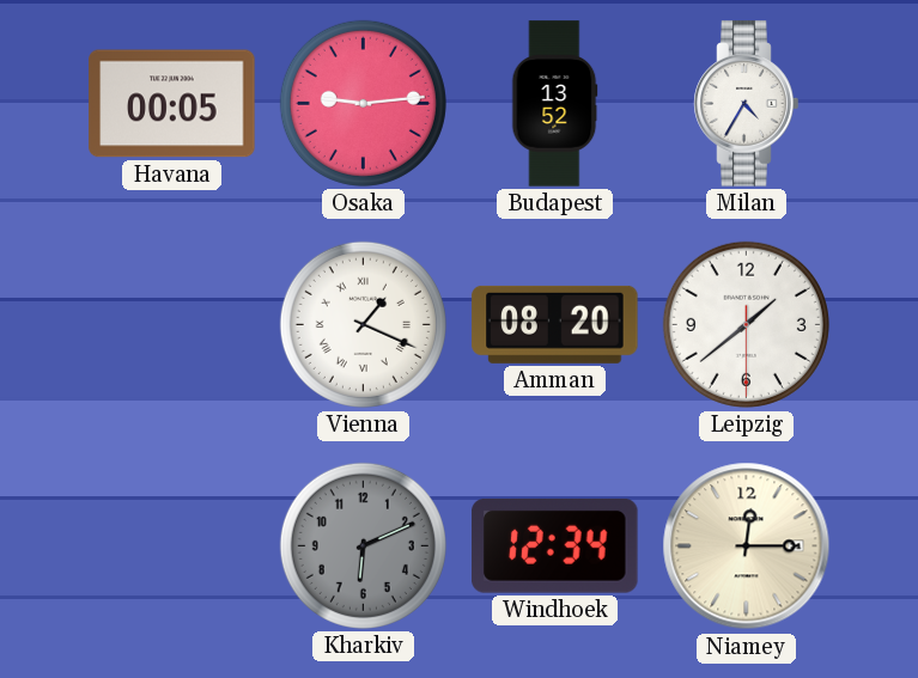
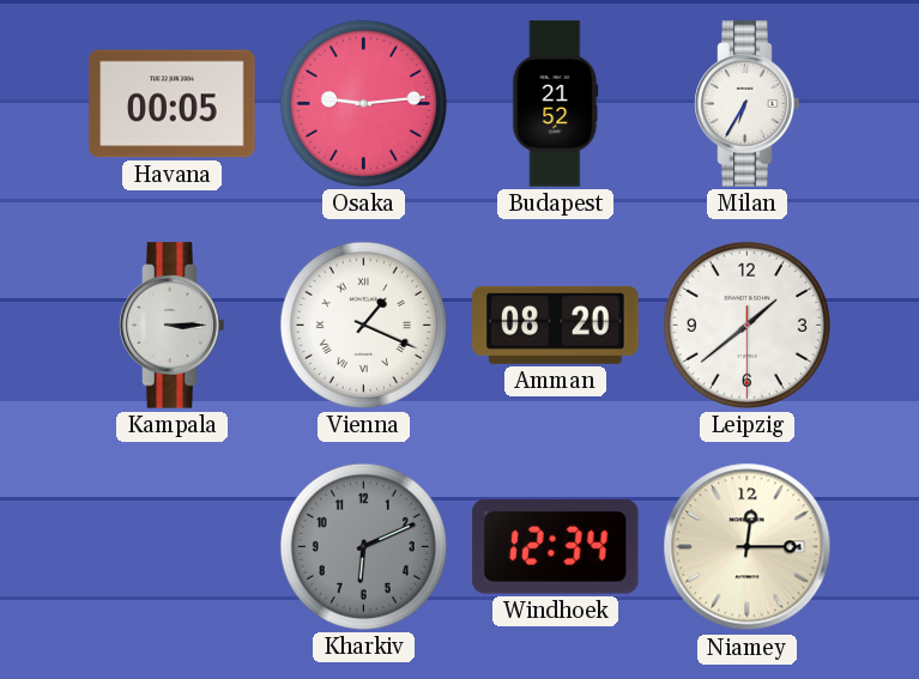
Budapest: 13:52 -> 21:52
Milan: 4:35 -> 6:35
Kampala: none -> 3:15
